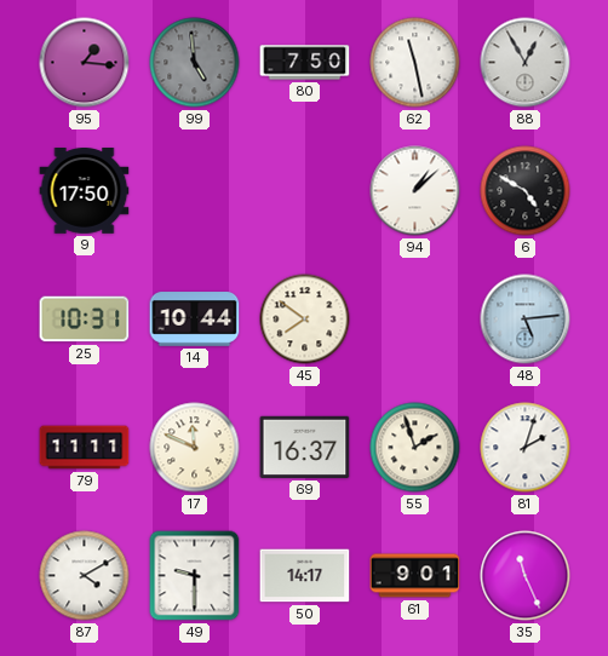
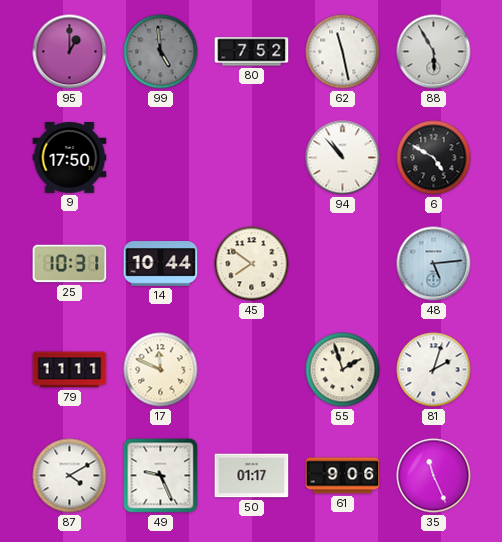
95: 1:16 -> 1:00
80: 7:50 -> 7:52
88: 12:55 -> 5:55
94: 1:08 -> 10:53
69: 16:37 -> none
49: 9:30 -> 9:26
50: 14:17 -> 01:17
61: 9:01 -> 9:06
